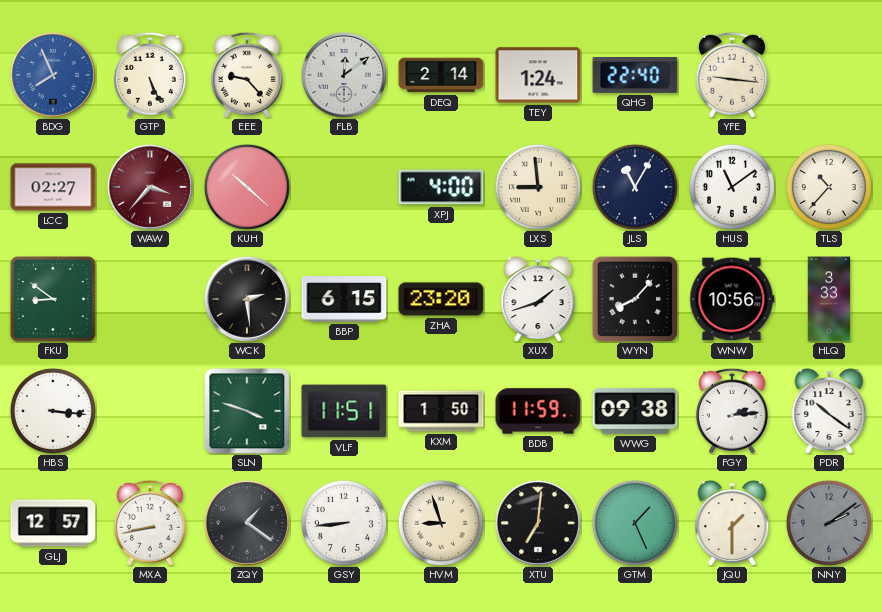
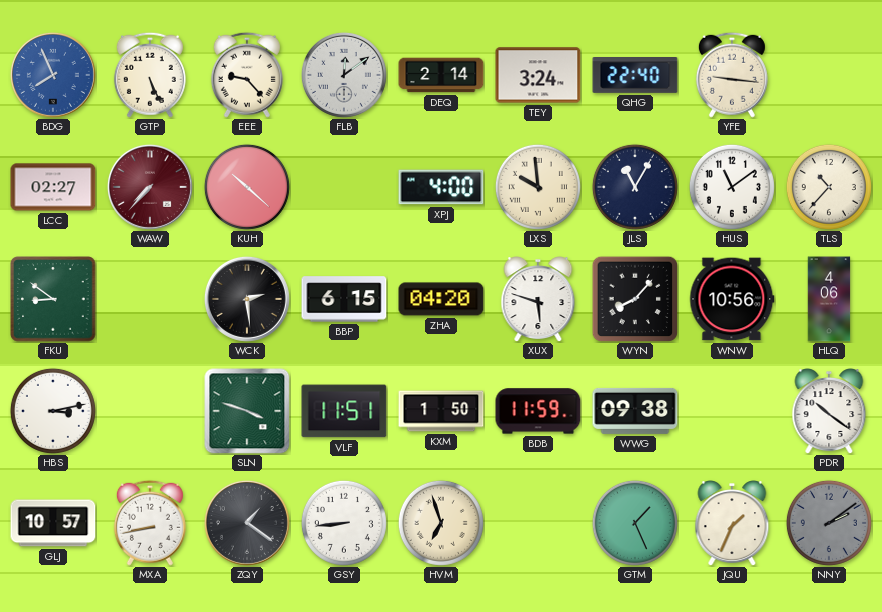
TEY: 1:24 -> 3:24
WAW: 3:37 -> 7:37
LXS: 8:59 -> 9:59
ZHA: 23:20 -> 04:20
XUX: 1:42 -> 5:48
HLQ: 3:33 -> 4:06
HBS: 3:16 -> 3:13
FGY: 2:14 -> none
GLJ: 12:57 -> 10:57
HVM: 8:57 -> 6:57
XTU: 7:01 -> none
JQU: 1:30 -> 1:34
